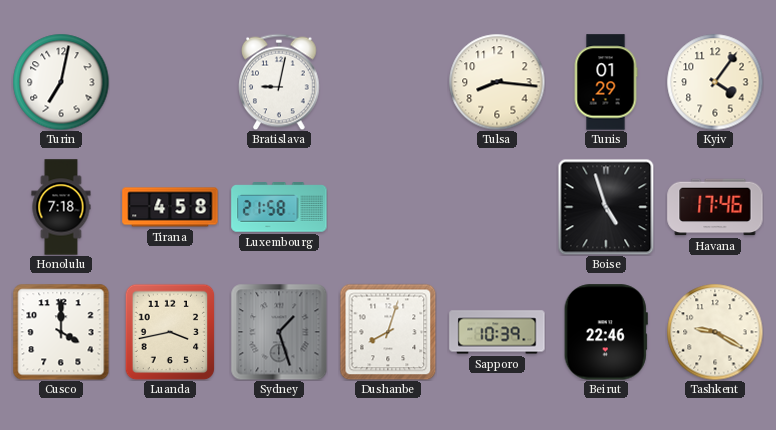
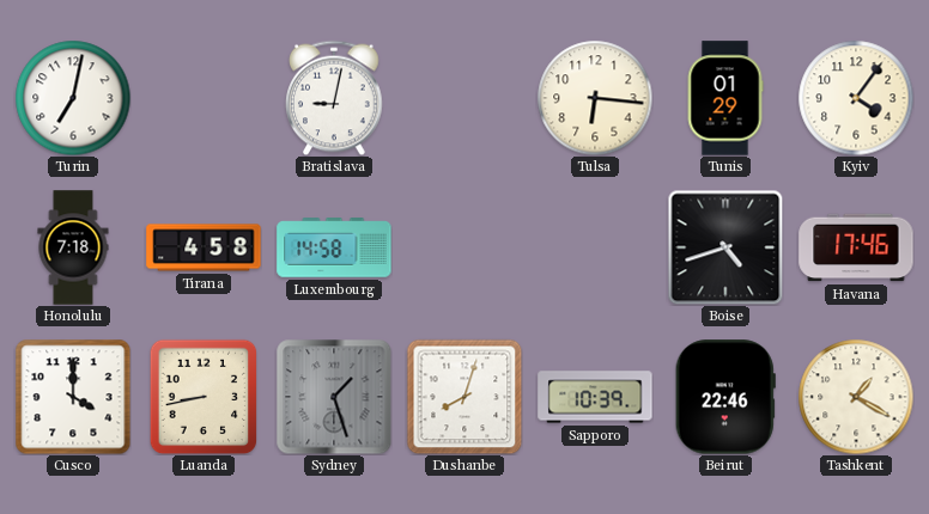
Tulsa: 8:16 -> 6:16
Luxembourg: 21:58 -> 14:58
Boise: 4:57 -> 4:42
Luanda: 3:43 -> 8:43
Tashkent: 9:20 -> 1:20
